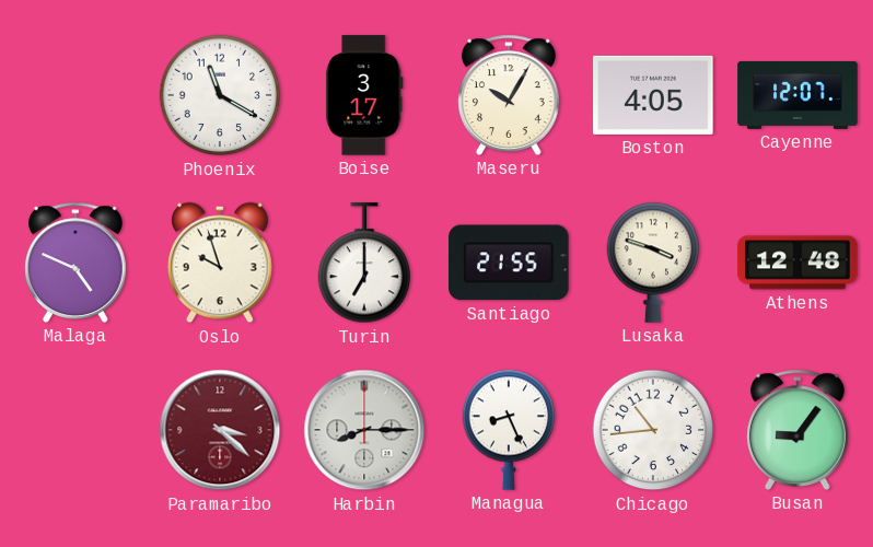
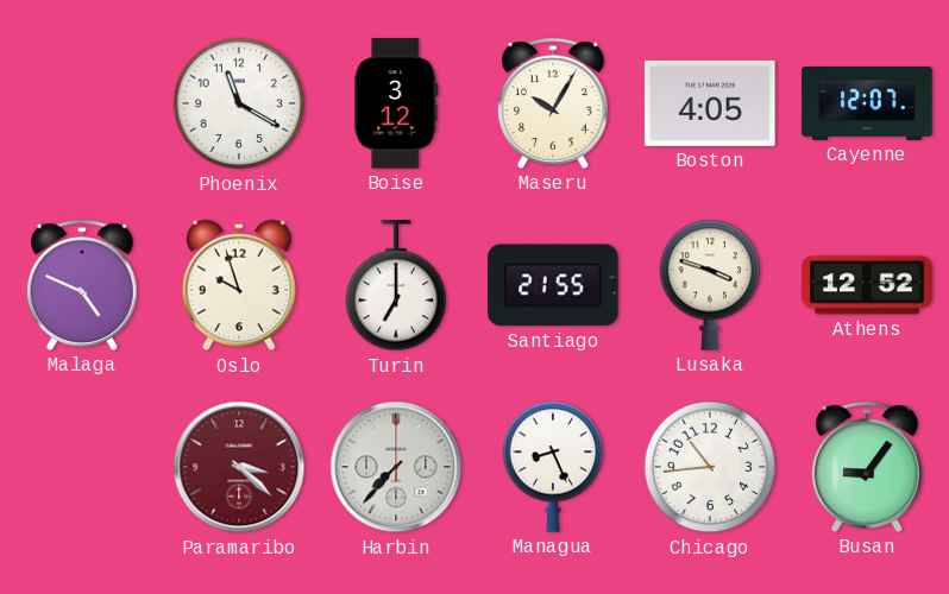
Boise: 3:17 -> 3:12
Athens: 12:48 -> 12:52
Harbin: 8:15 -> 7:37
